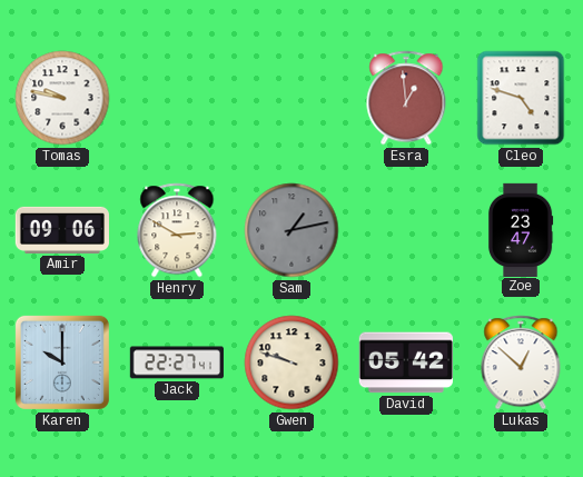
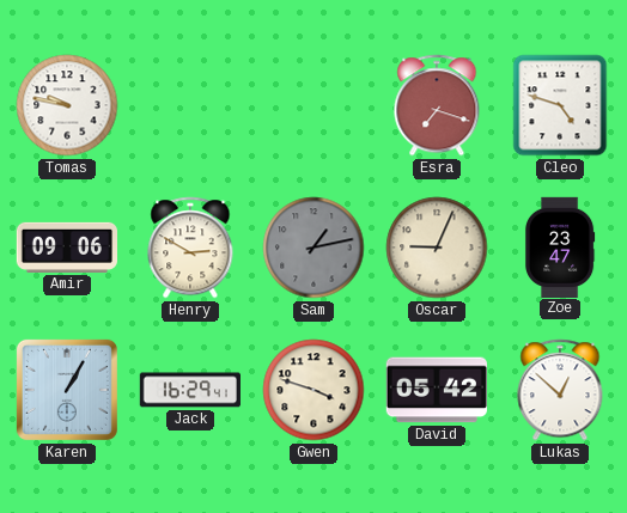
Esra: 12:59 -> 7:18
Oscar: none -> 9:04
Karen: 10:00 -> 1:05
Jack: 22:27 -> 16:29
Gwen: 9:48 -> 3:48
